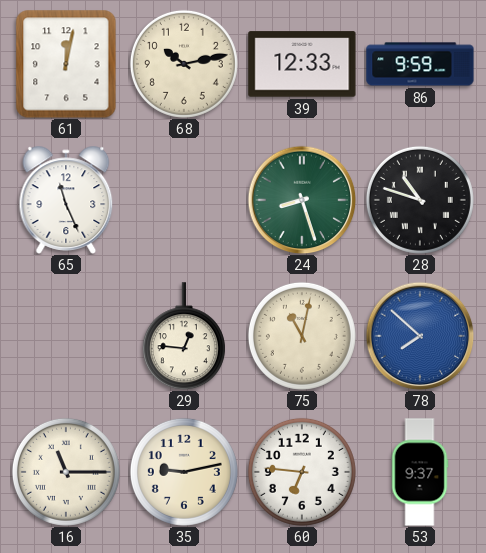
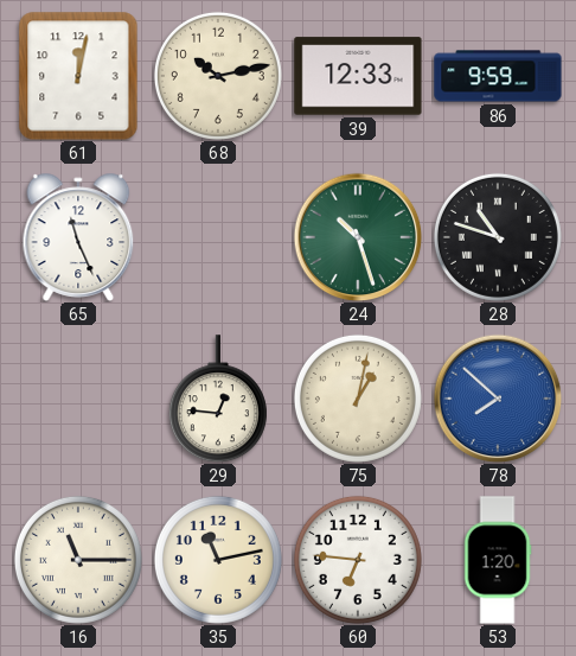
24: 8:27 -> 10:27
75: 11:02 -> 1:02
35: 9:13 -> 11:13
53: 9:37 -> 1:20
